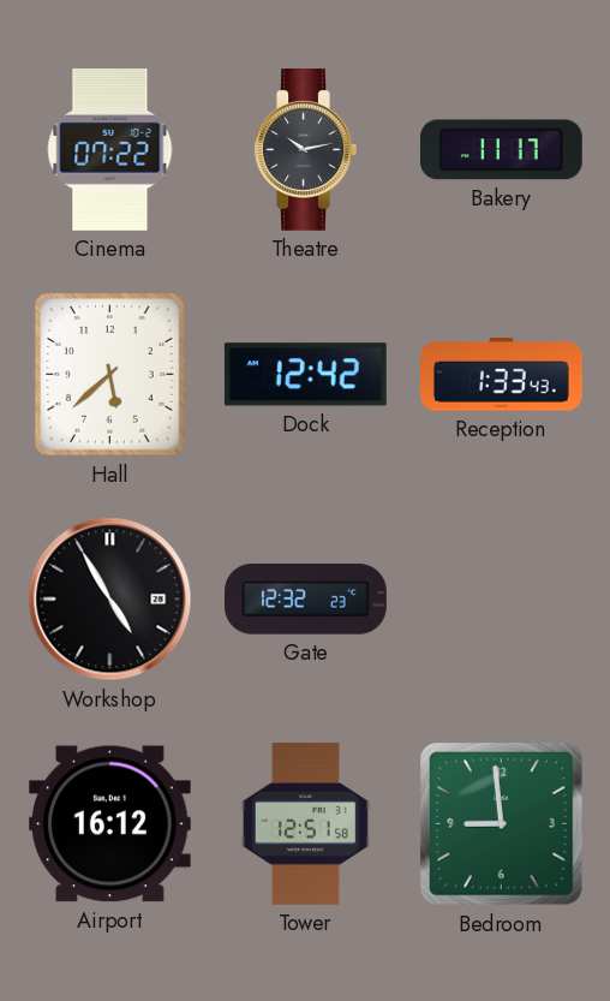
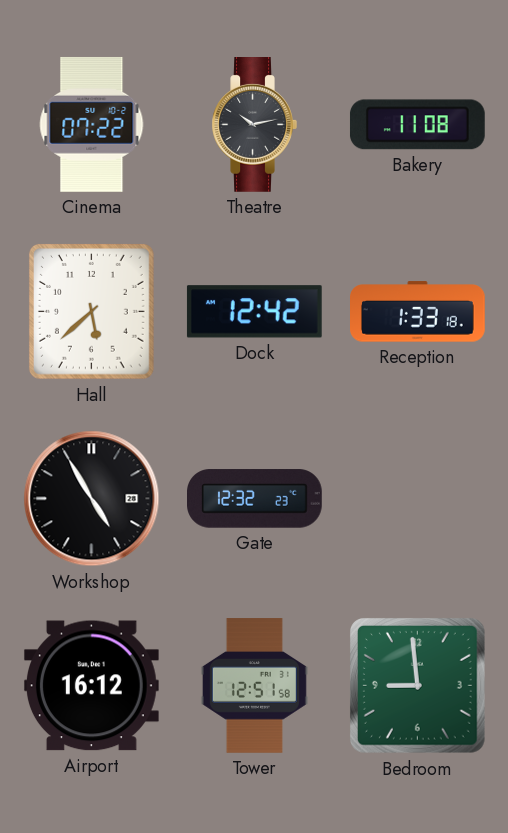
Bakery: 11:17 -> 11:08
Reception: 1:33:43 -> 1:33:18
